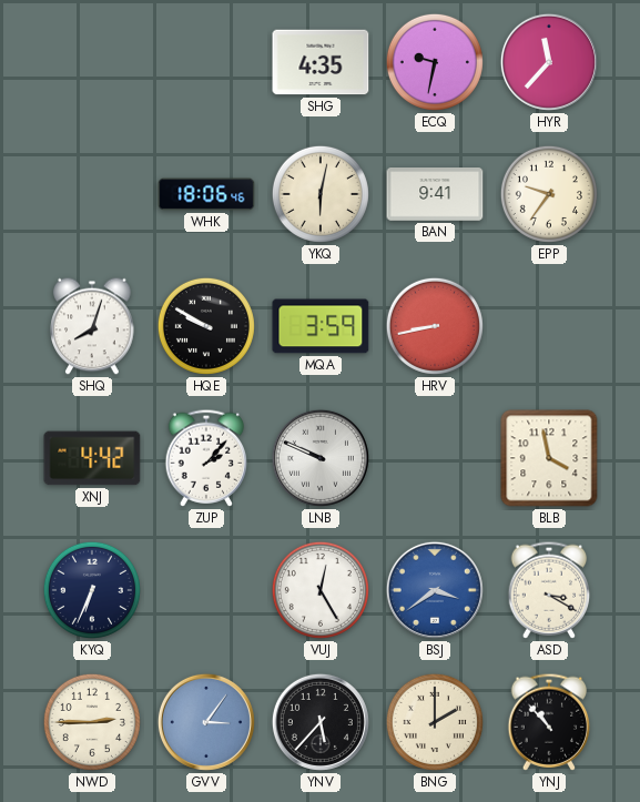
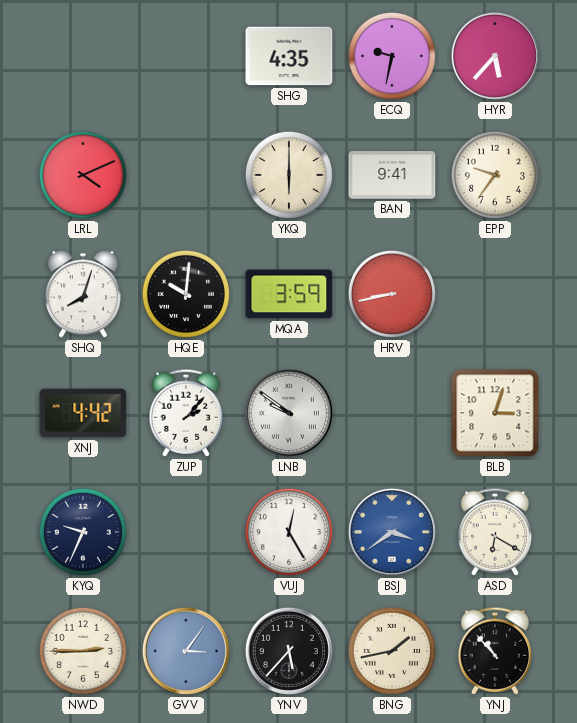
HYR: 11:37 -> 5:37
LRL: none -> 4:11
WHK: 18:06 -> none
YKQ: 6:02 -> 6:00
HQE: 9:50 -> 10:01
LNB: 9:49 -> 9:51
BLB: 3:58 -> 3:03
KYQ: 6:34 -> 9:34
ASD: 3:20 -> 6:20
BNG: 2:00 -> 1:43
